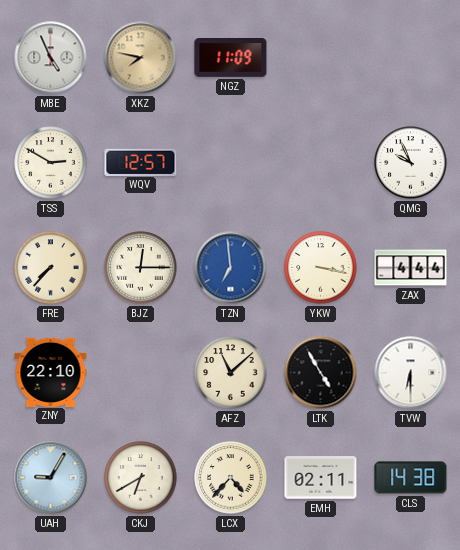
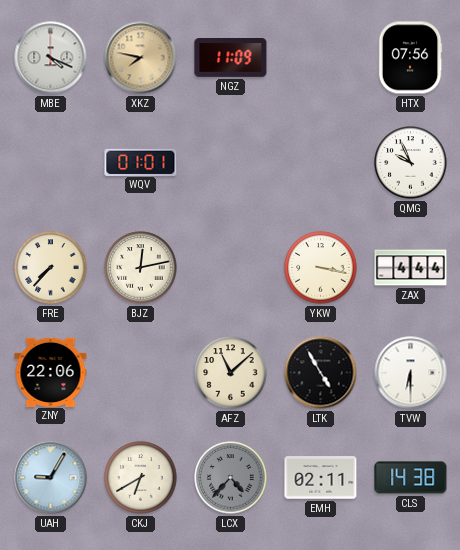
MBE: 4:56 -> 4:19
HTX: none -> 07:56
TSS: 2:50 -> none
WQV: 12:57 -> 01:01
BJZ: 12:15 -> 12:13
TZN: 6:59 -> none
ZNY: 22:10 -> 22:06
LCX dial: cream -> grey
